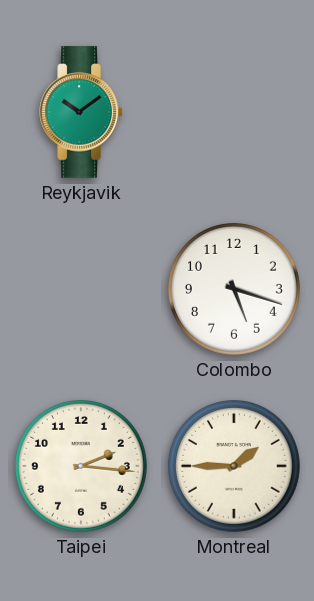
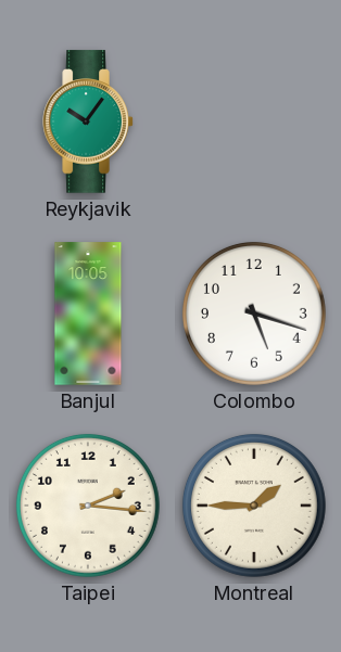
Reykjavik: 10:09 -> 10:06
Banjul: none -> 10:05
